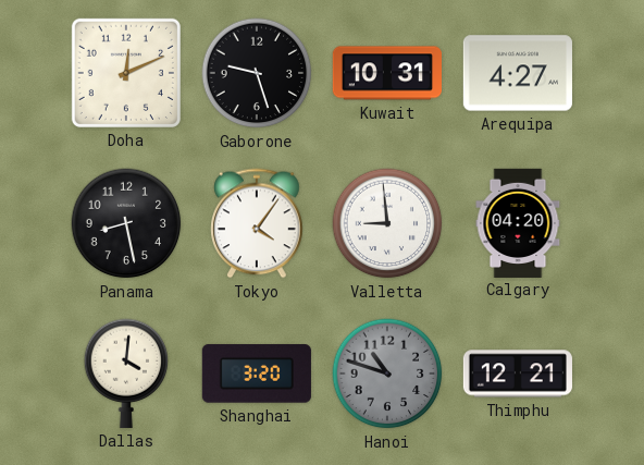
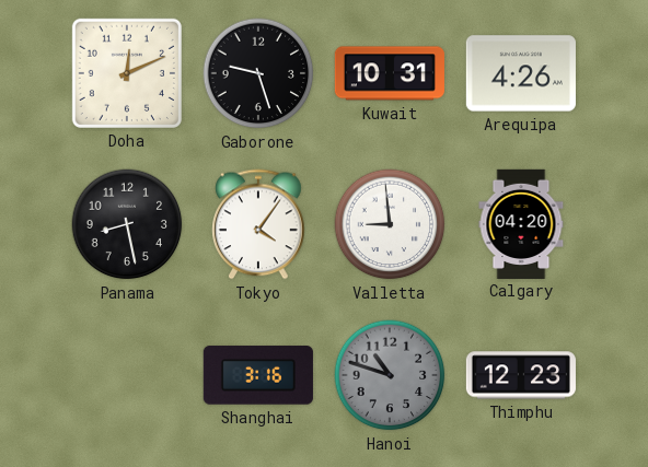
Arequipa: 4:27 -> 4:26
Dallas: 4:01 -> none
Shanghai: 3:20 -> 3:16
Thimphu: 12:21 -> 12:23
